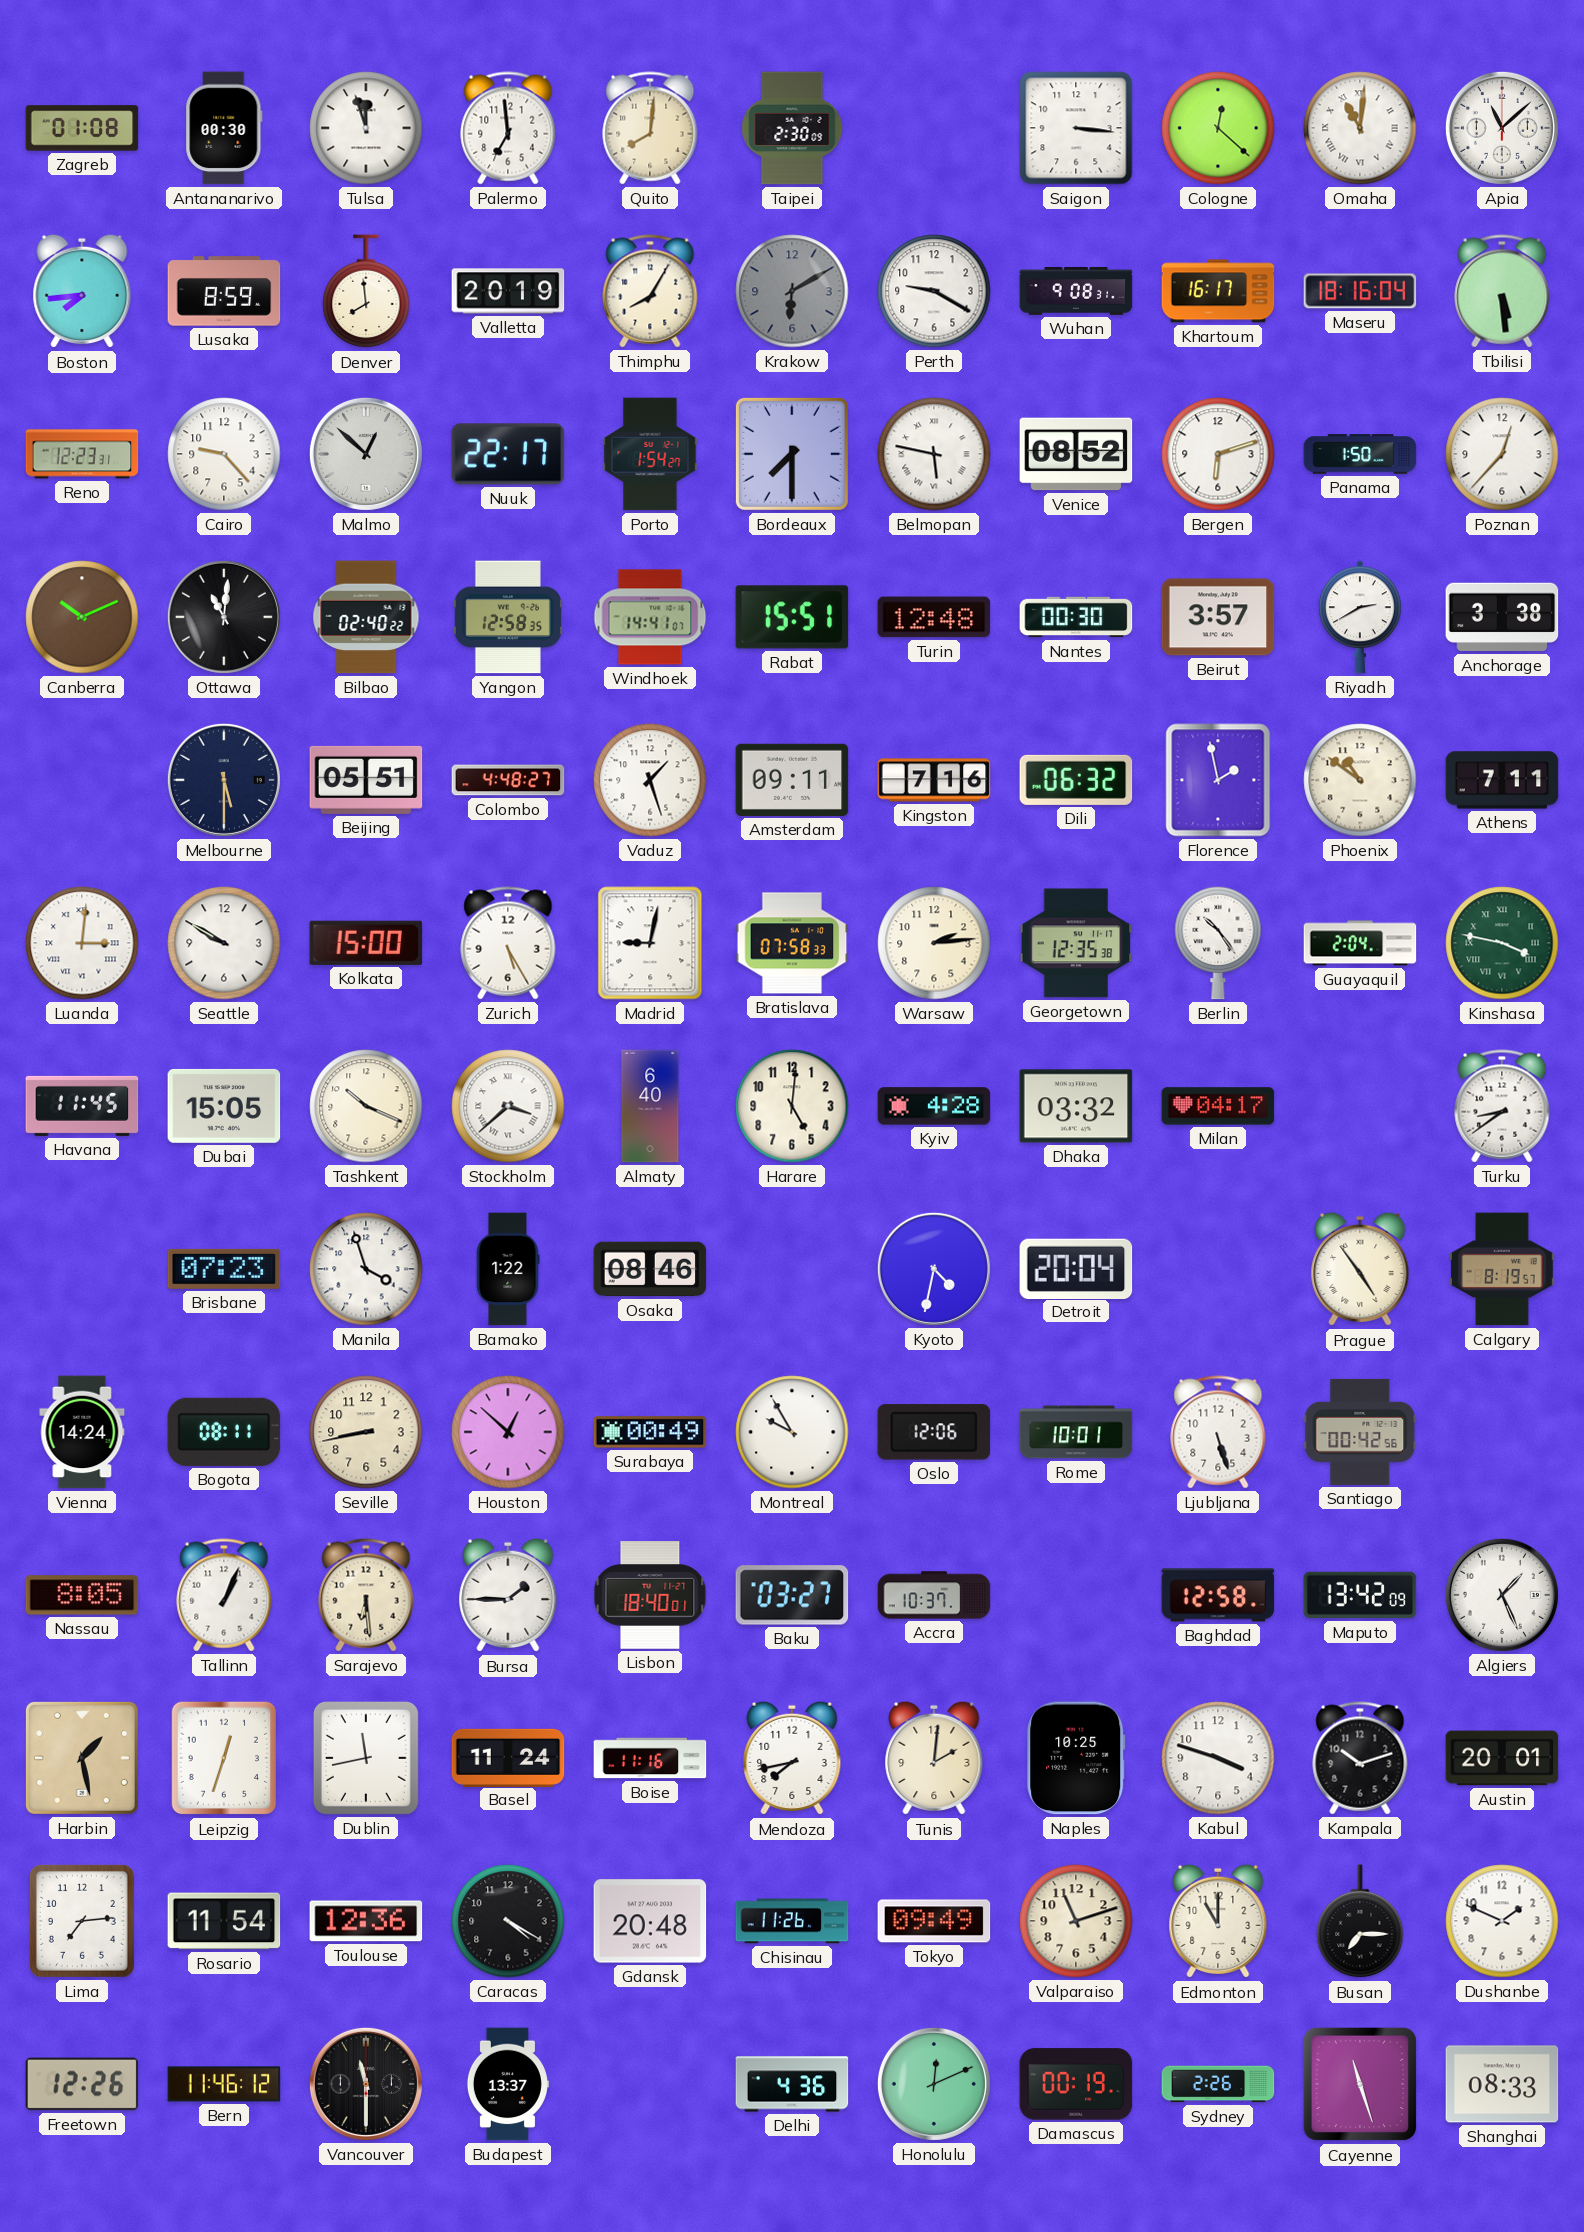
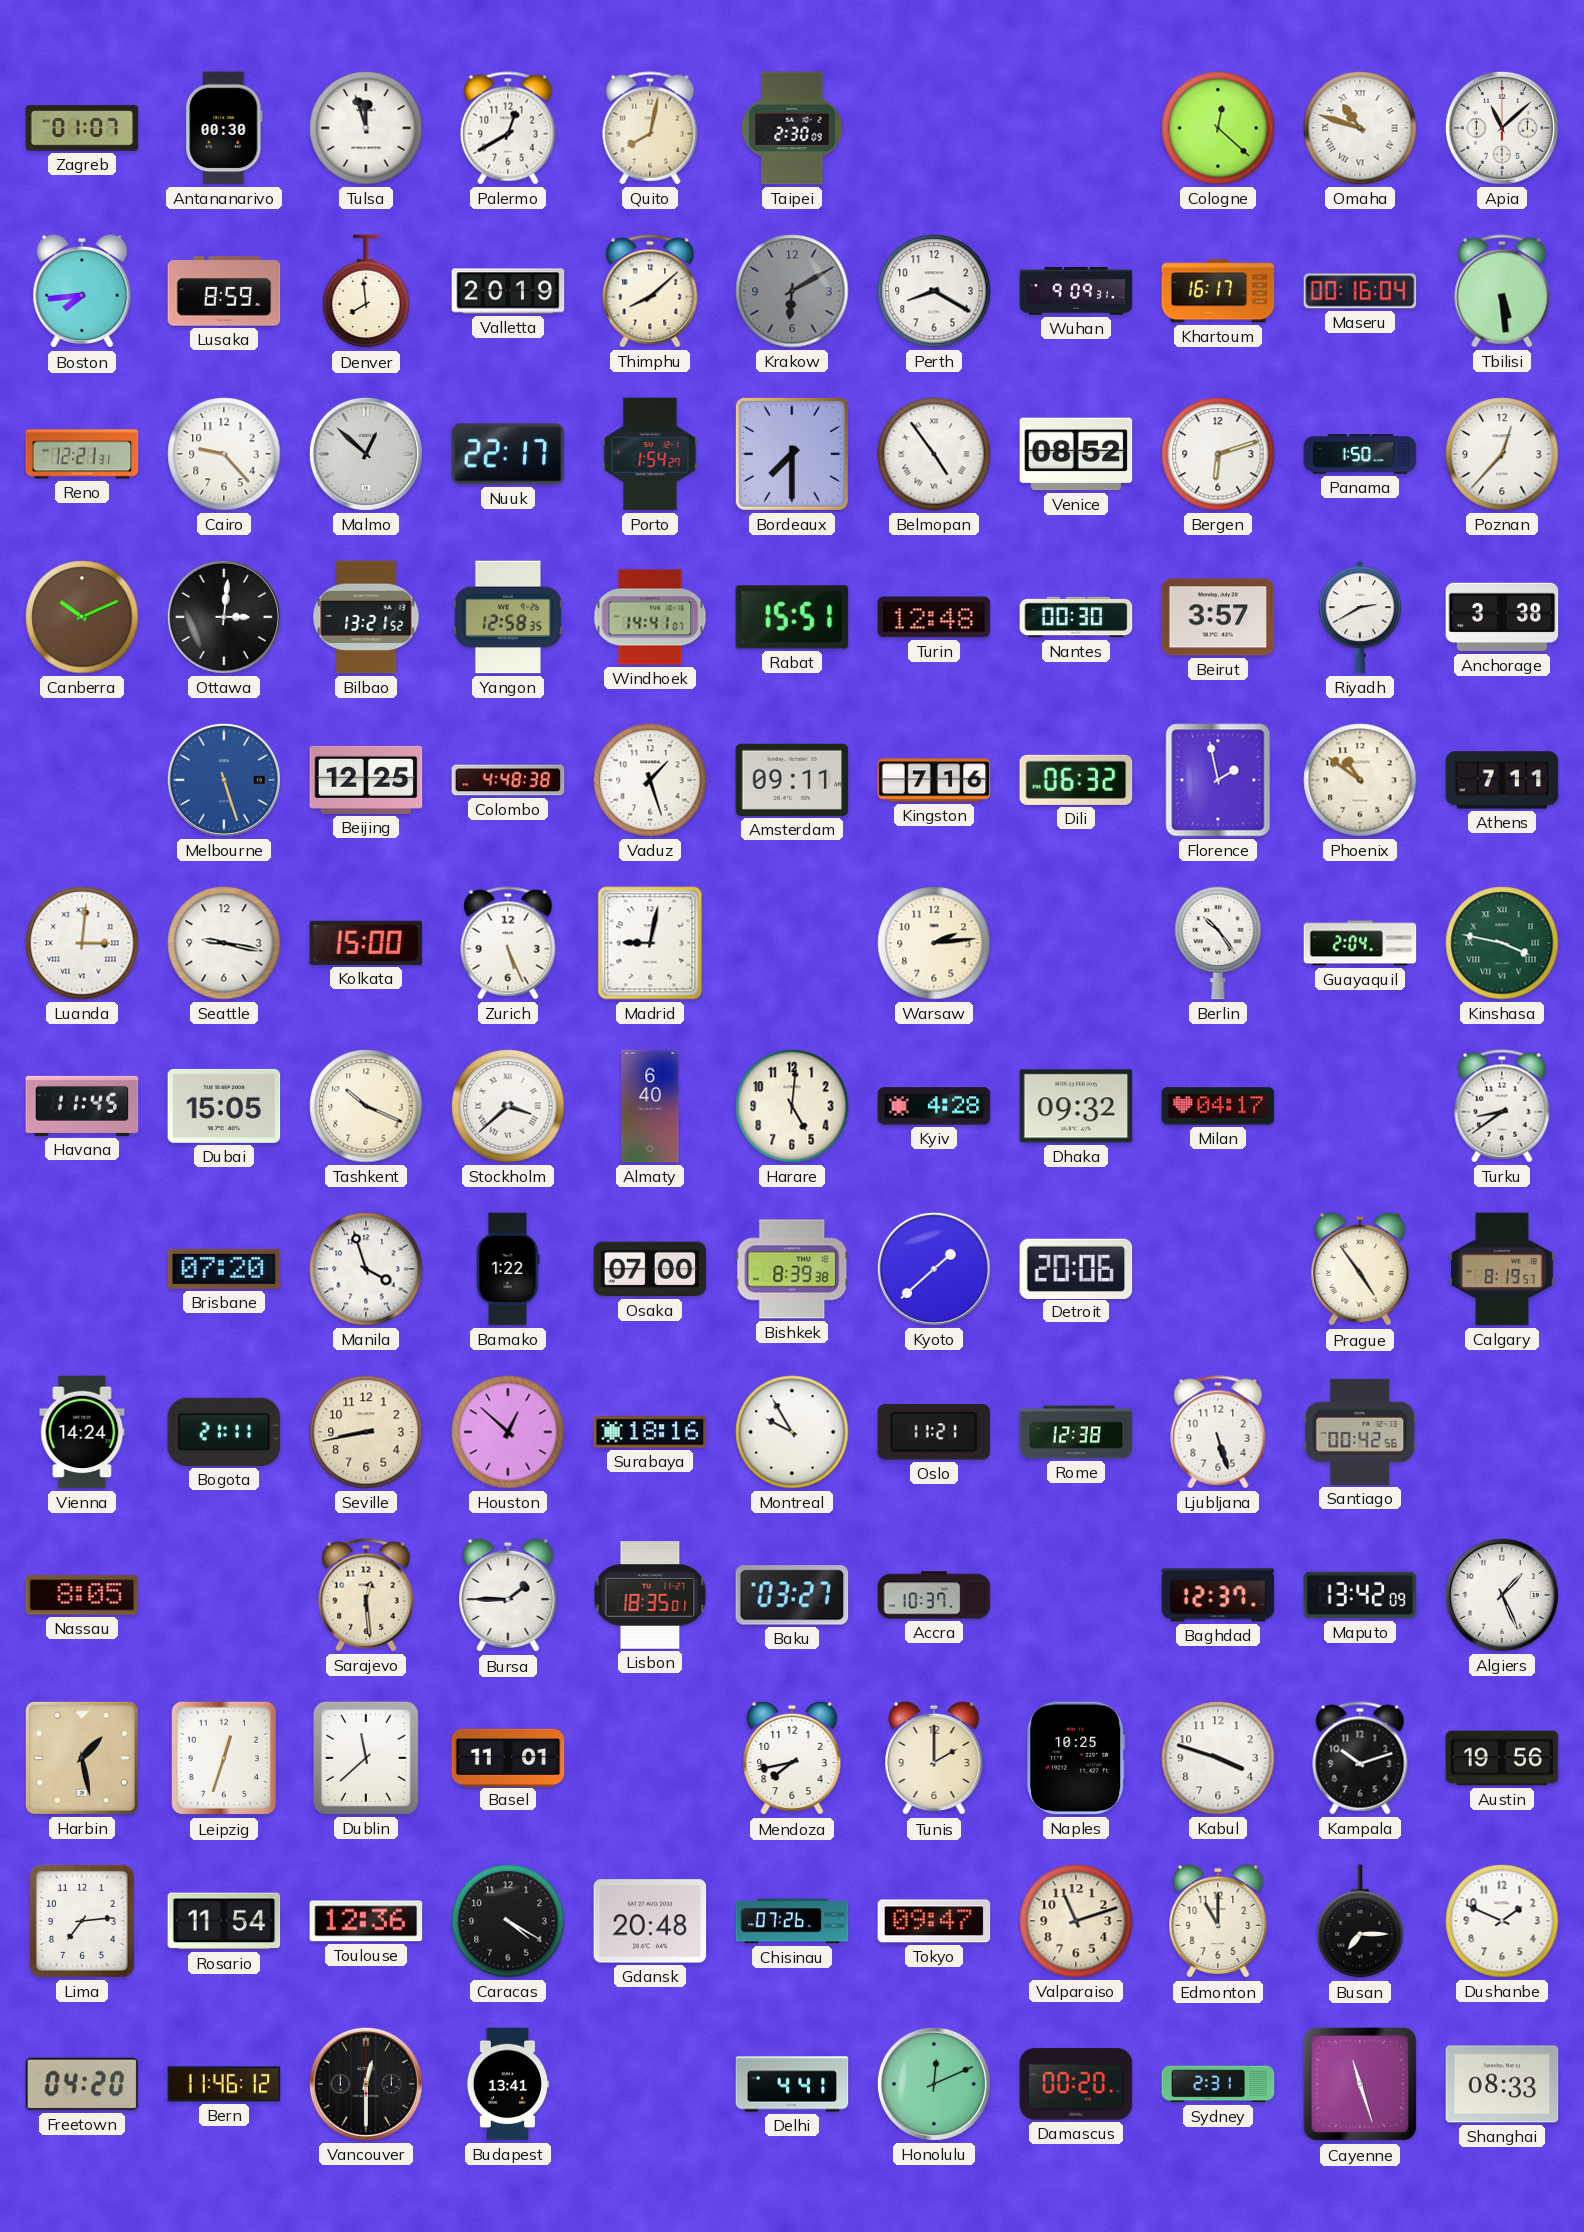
Zagreb: 01:08 -> 01:07
Palermo: 6:59 -> 12:40
Quito: 8:01 -> 8:02
Saigon: 3:16 -> none
Omaha: 11:01 -> 10:48
Thimphu: 8:05 -> 8:08
Perth: 9:20 -> 8:20
Wuhan: 9:08 -> 9:09
Maseru: 18:16 -> 00:16
Reno: 12:23 -> 12:21
Belmopan: 5:47 -> 4:54
Ottawa: 11:01 -> 3:01
Bilbao: 02:40 -> 13:21
Melbourne: 5:30 -> 5:27
Melbourne dial: navy -> blue
Beijing: 05:51 -> 12:25
Colombo: 4:48:27 -> 4:48:38
Seattle: 9:50 -> 9:17
Zurich: 5:25 -> 5:26
Bratislava: 07:58 -> none
Georgetown: 12:35 -> none
Dhaka: 03:32 -> 09:32
Brisbane: 07:23 -> 07:20
Osaka: 08:46 -> 07:00
Bishkek: none -> 8:39
Kyoto: 4:32 -> 1:38
Detroit: 20:04 -> 20:06
Bogota: 08:11 -> 21:11
Surabaya: 00:49 -> 18:16
Oslo: 12:06 -> 11:21
Rome: 10:01 -> 12:38
Tallinn: 1:04 -> none
Sarajevo: 6:29 -> 12:29
Lisbon: 18:40 -> 18:35
Baghdad: 12:58 -> 12:37
Dublin: 11:43 -> 11:38
Basel: 11:24 -> 11:01
Boise: 11:16 -> none
Tunis: 2:01 -> 2:00
Austin: 20:01 -> 19:56
Chisinau: 11:26 -> 07:26
Tokyo: 09:49 -> 09:47
Freetown: 12:26 -> 04:20
Vancouver: 11:30 -> 12:30
Budapest: 13:37 -> 13:41
Delhi: 4:36 -> 4:41
Damascus: 00:19 -> 00:20
Sydney: 2:26 -> 2:31
